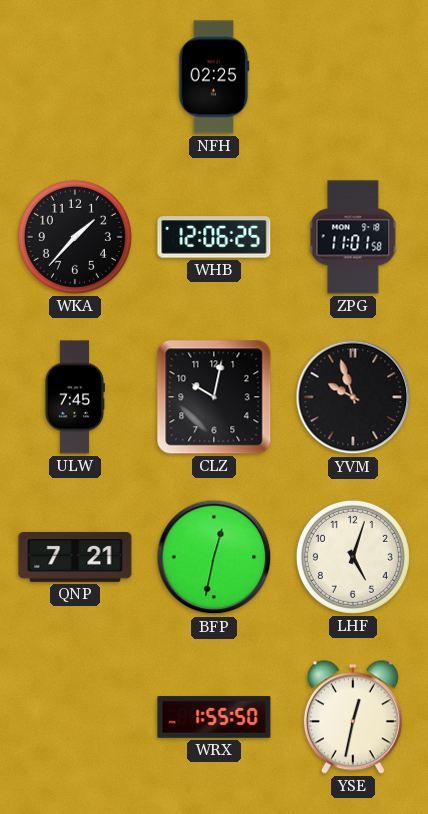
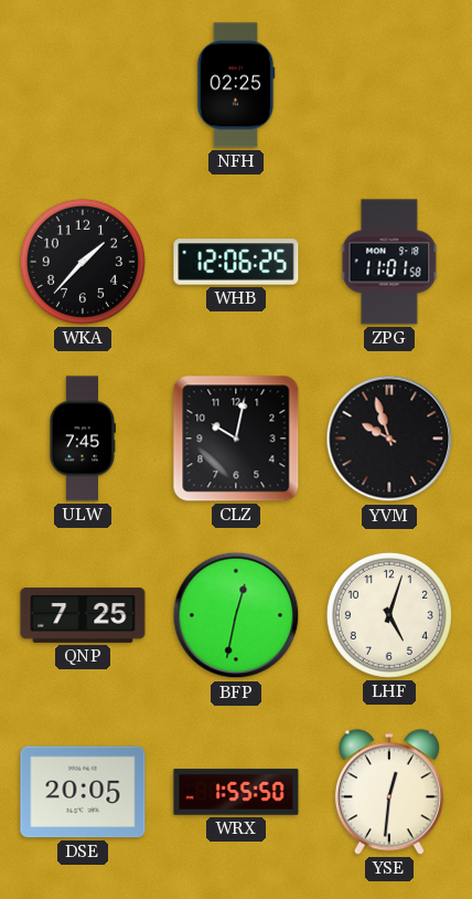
QNP: 7:21 -> 7:25
DSE: none -> 20:05
YSE: 12:32 -> 12:31
